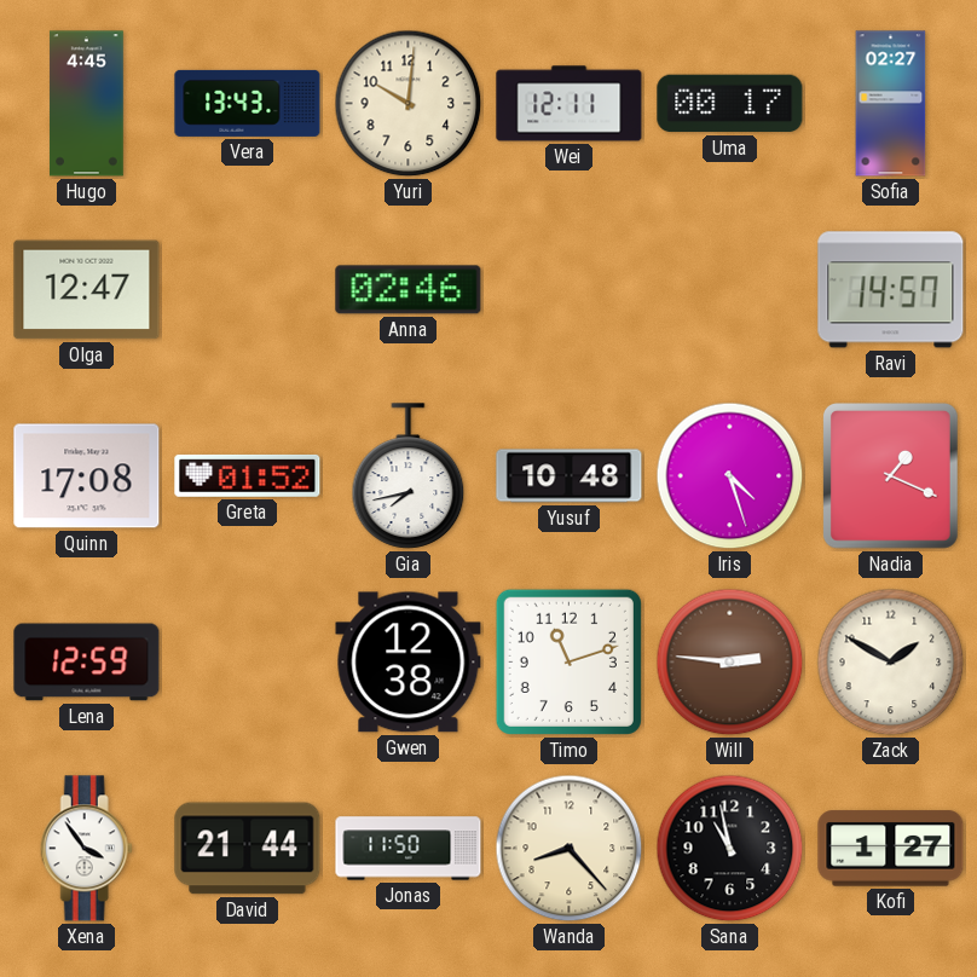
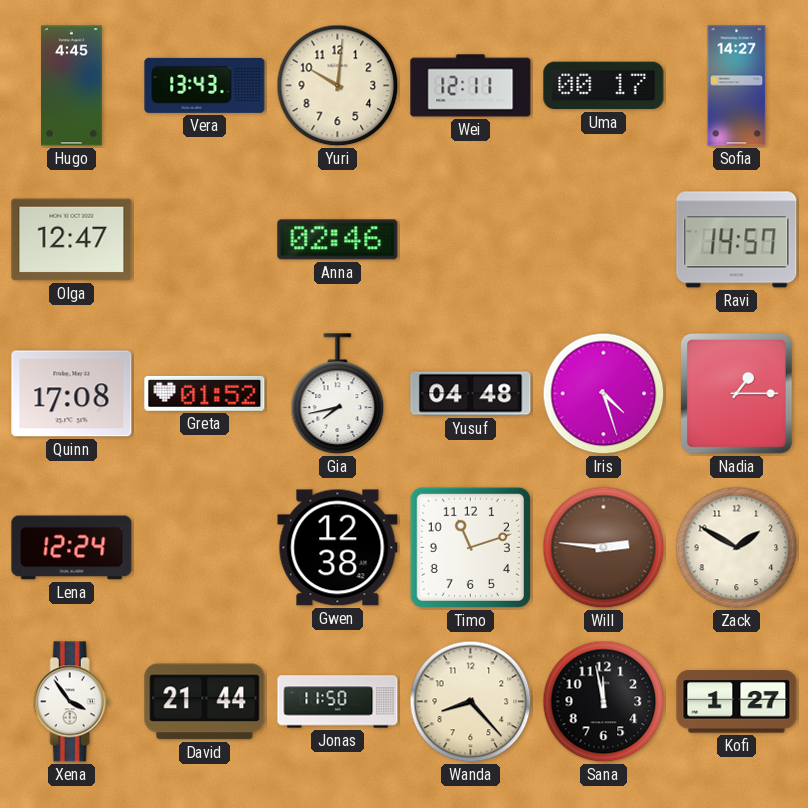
Sofia: 02:27 -> 14:27
Yusuf: 10:48 -> 04:48
Nadia: 1:19 -> 1:15
Lena: 12:59 -> 12:24
Sana: 10:58 -> 11:58
